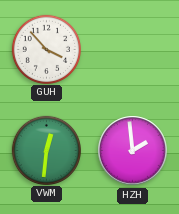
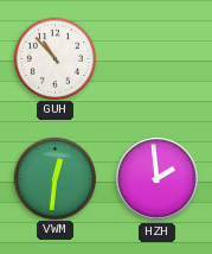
GUH: 3:53 -> 10:53
